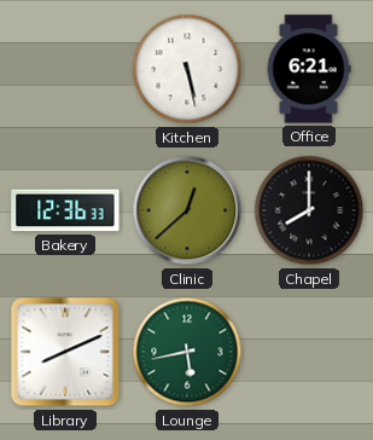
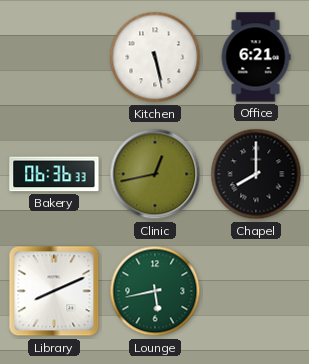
Bakery: 12:36 -> 06:36
Clinic: 12:38 -> 12:43
